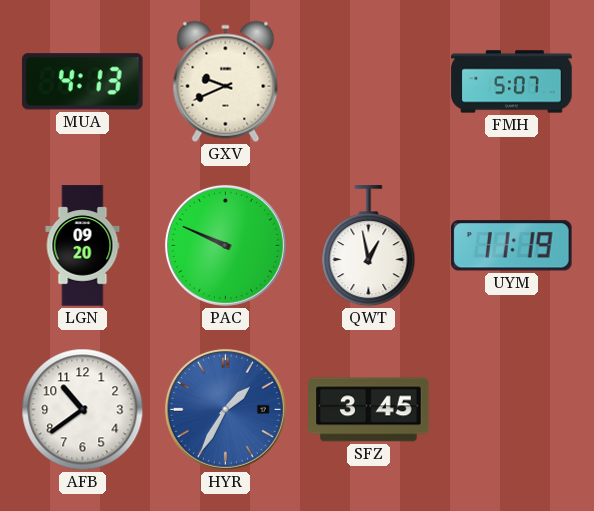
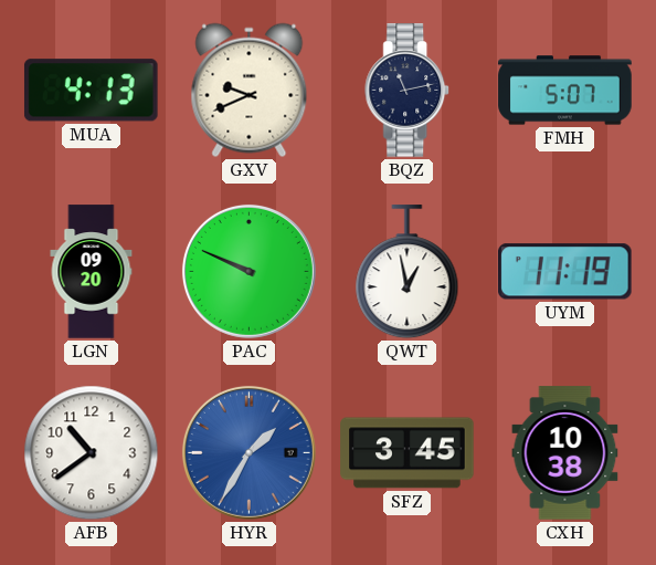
BQZ: none -> 11:13
CXH: none -> 10:38
